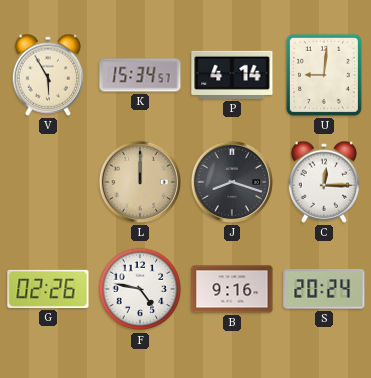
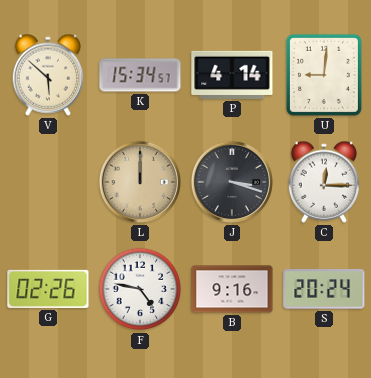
V: 5:55 -> 5:52
J: 8:18 -> 3:18
